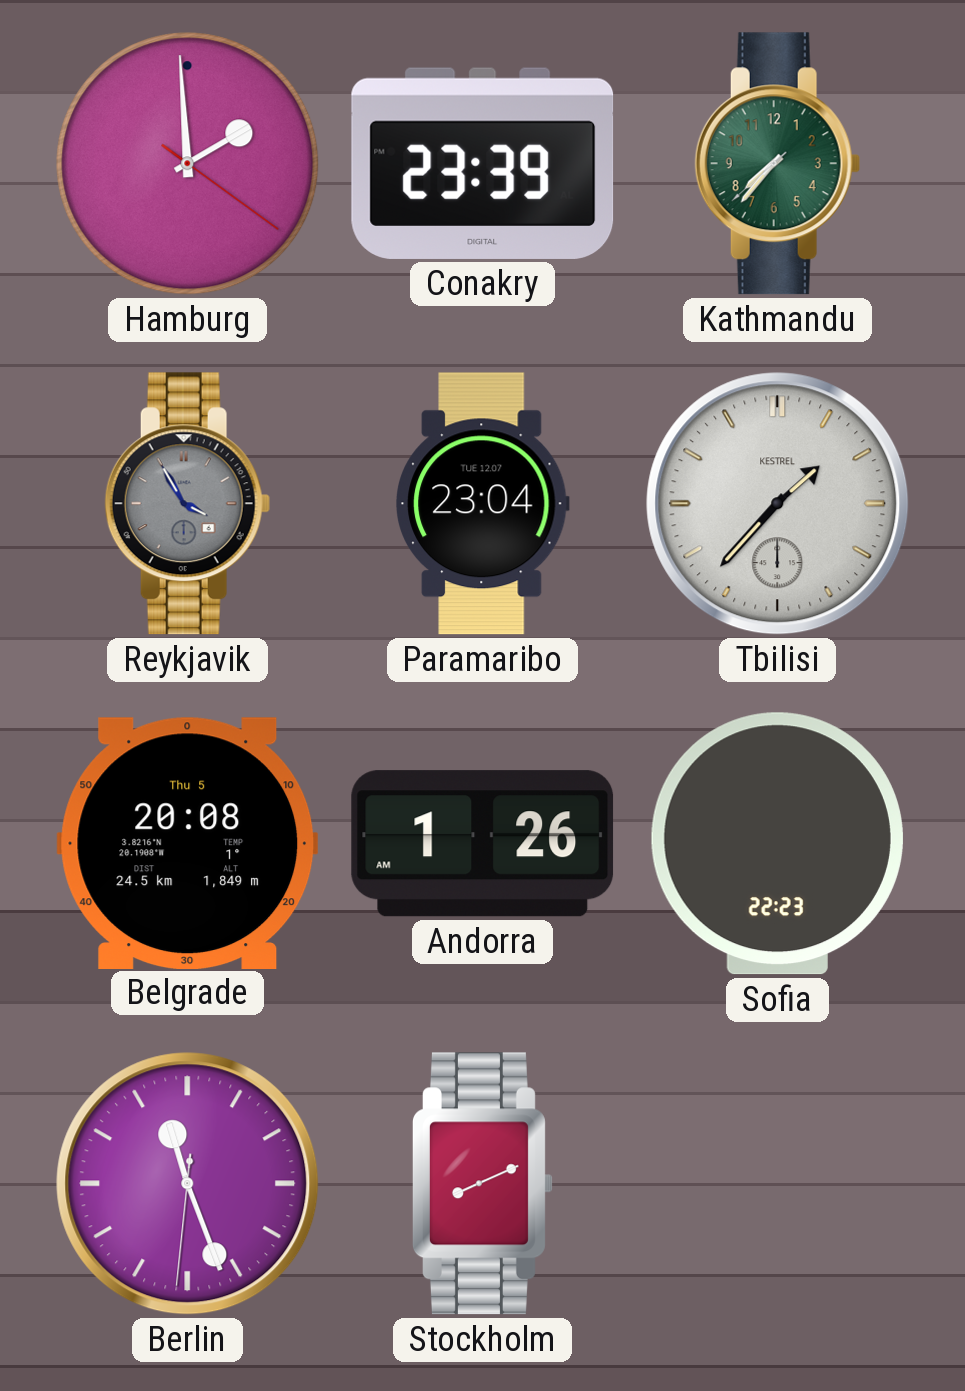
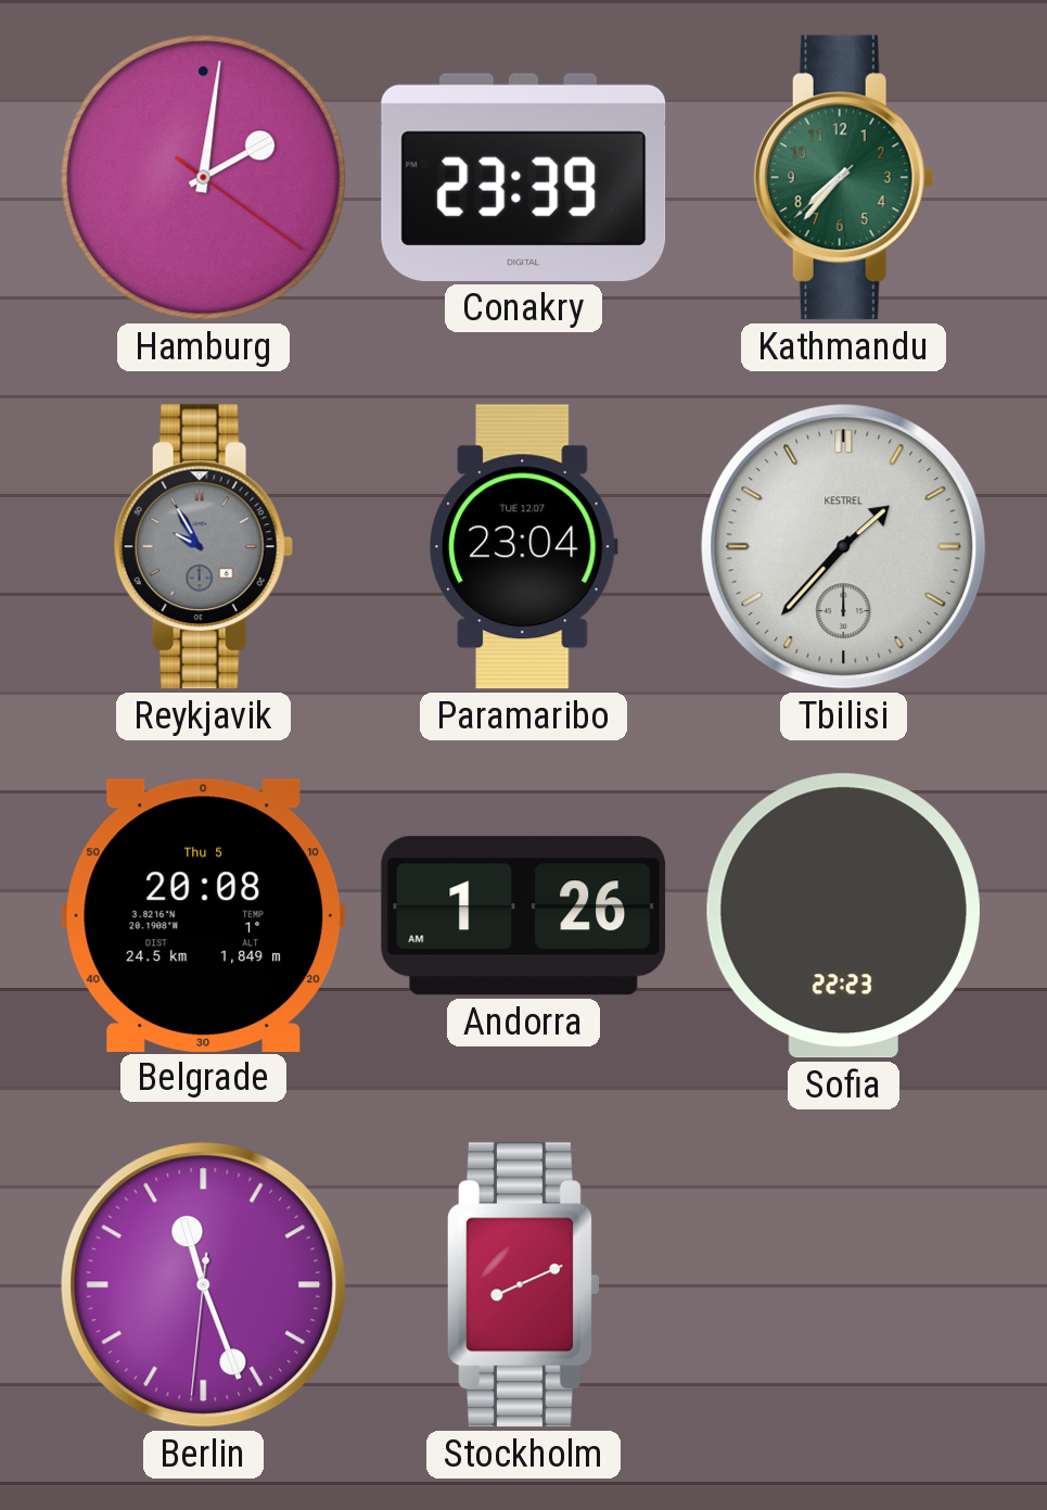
Hamburg: 1:59 -> 2:01
Reykjavik: 3:55 -> 9:55
